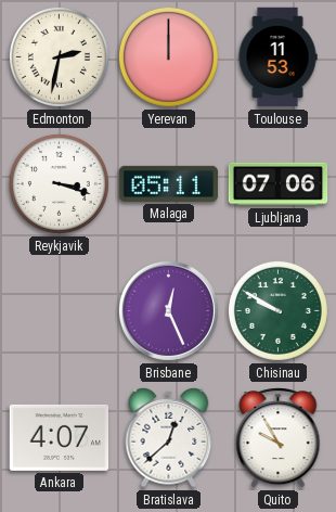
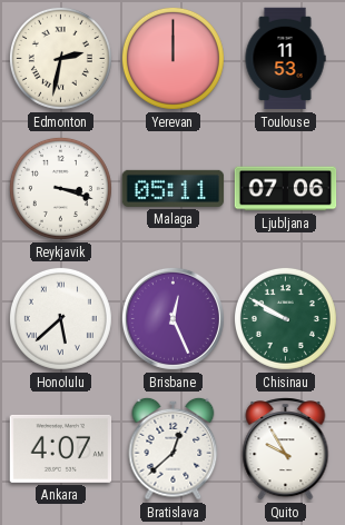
Honolulu: none -> 5:38
